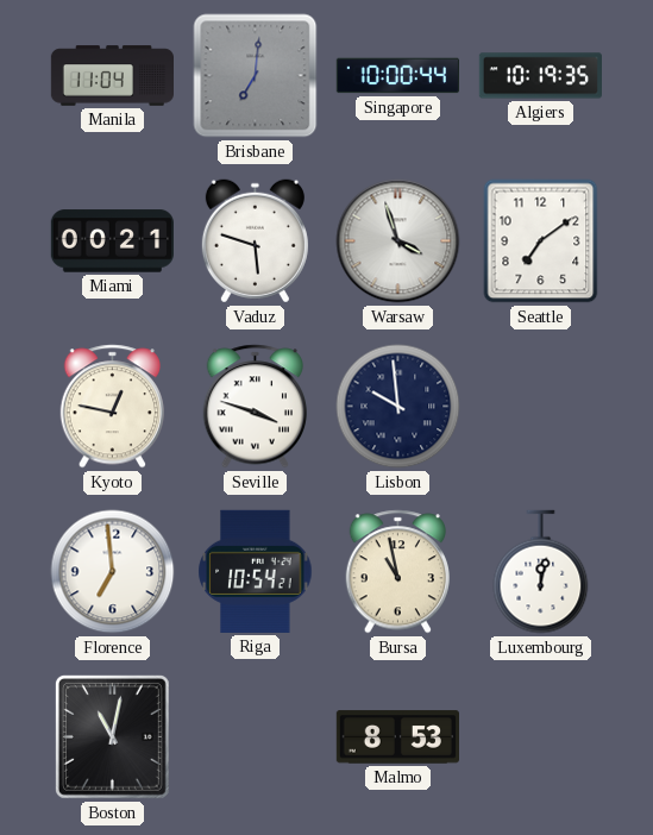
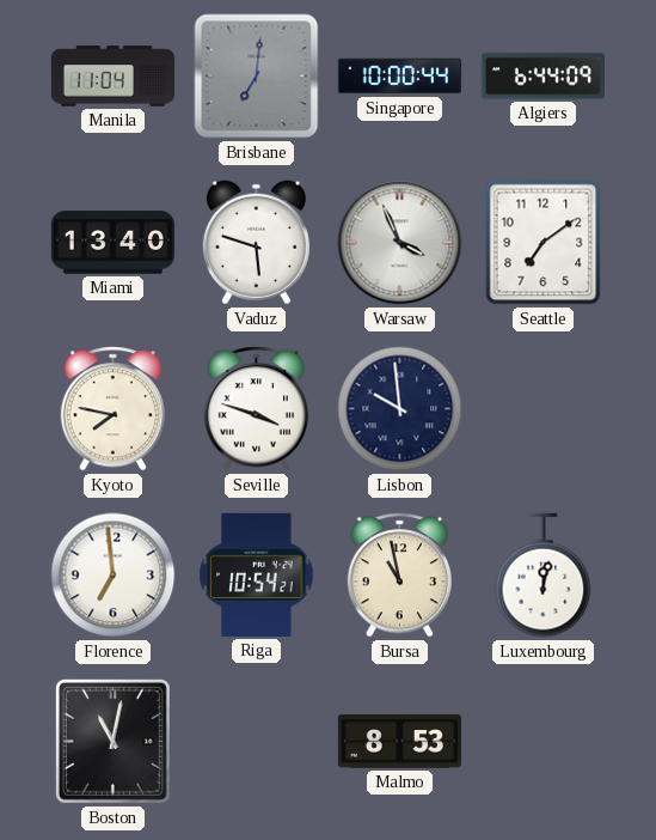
Algiers: 10:19 -> 6:44
Miami: 00:21 -> 13:40
Warsaw: 3:57 -> 3:56
Kyoto: 12:47 -> 7:47
